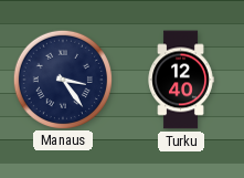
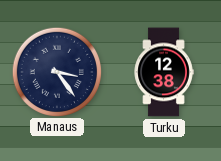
Turku: 12:40 -> 12:38
